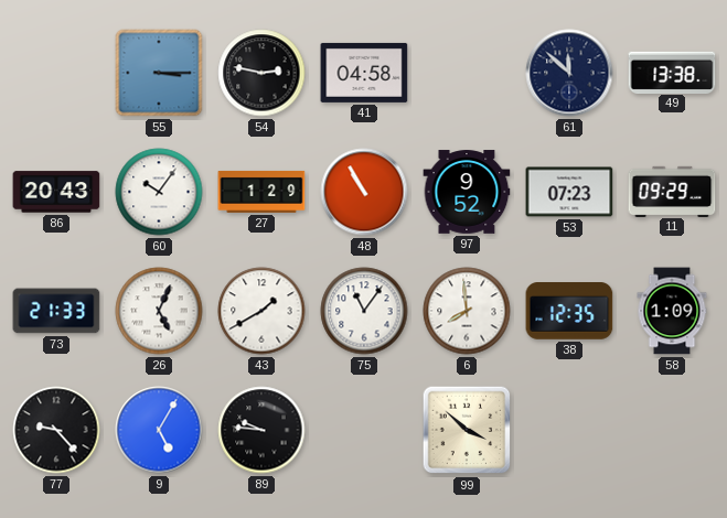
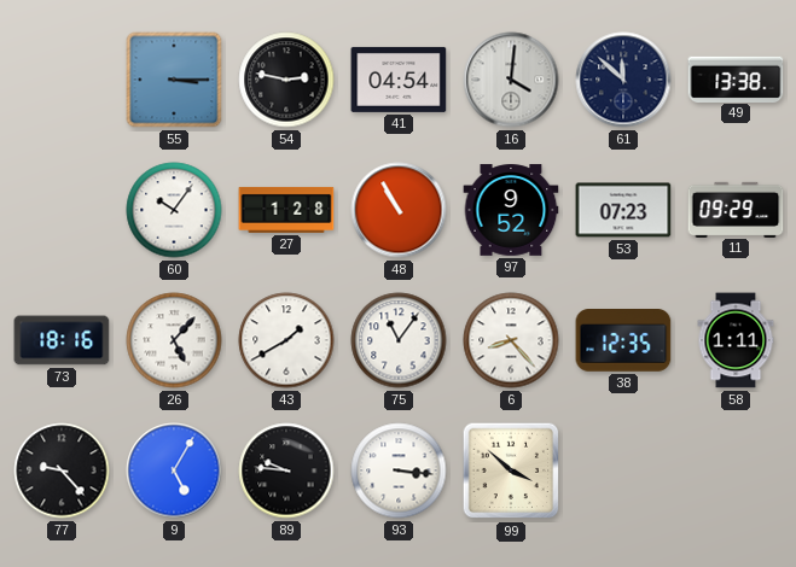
41: 04:58 -> 04:54
16: none -> 4:01
86: 20:43 -> none
27: 1:29 -> 1:28
73: 21:33 -> 18:16
26: 5:04 -> 5:07
6: 7:59 -> 8:23
58: 1:09 -> 1:11
93: none -> 3:16
